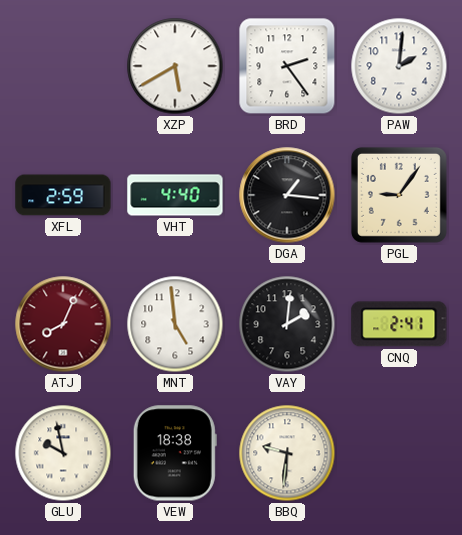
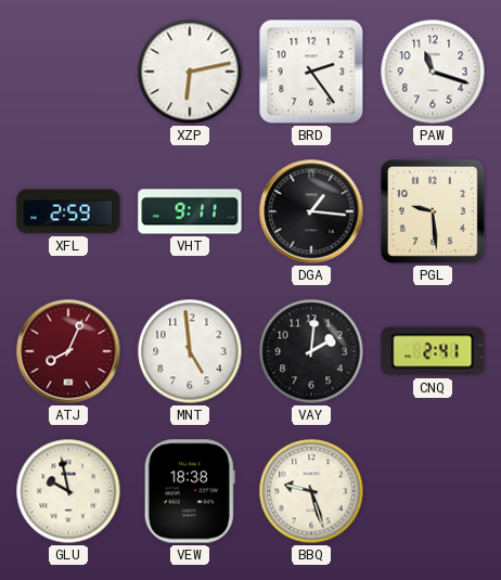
XZP: 5:40 -> 6:13
PAW: 2:01 -> 11:18
VHT: 4:40 -> 9:11
PGL: 9:06 -> 9:29
BBQ: 9:31 -> 9:27
